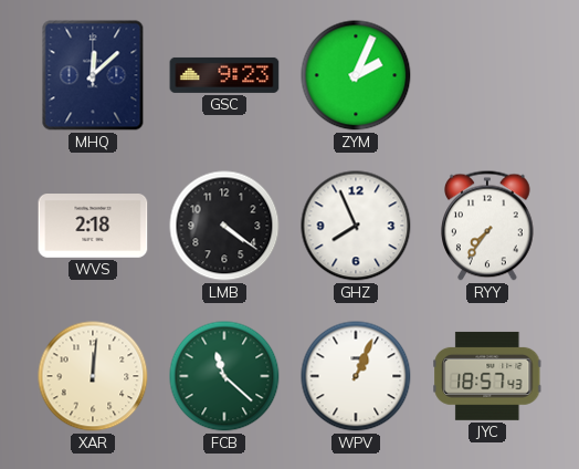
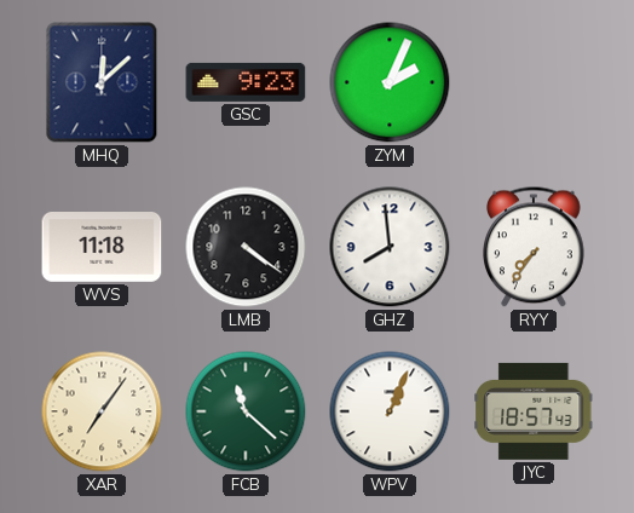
WVS: 2:18 -> 11:18
GHZ: 7:56 -> 7:59
XAR: 12:01 -> 7:06
